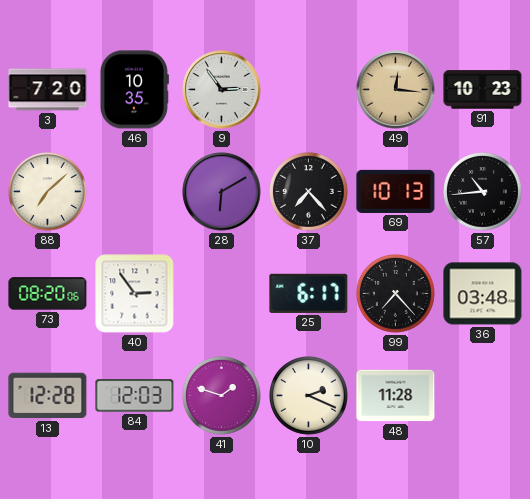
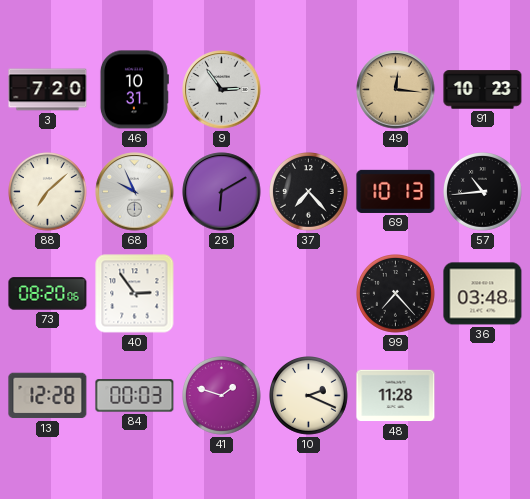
46: 10:35 -> 10:31
68: none -> 9:56
25: 6:17 -> none
84: 12:03 -> 00:03
